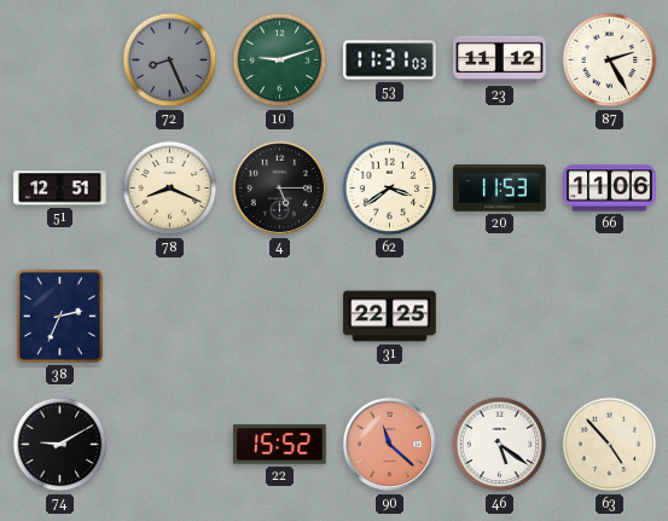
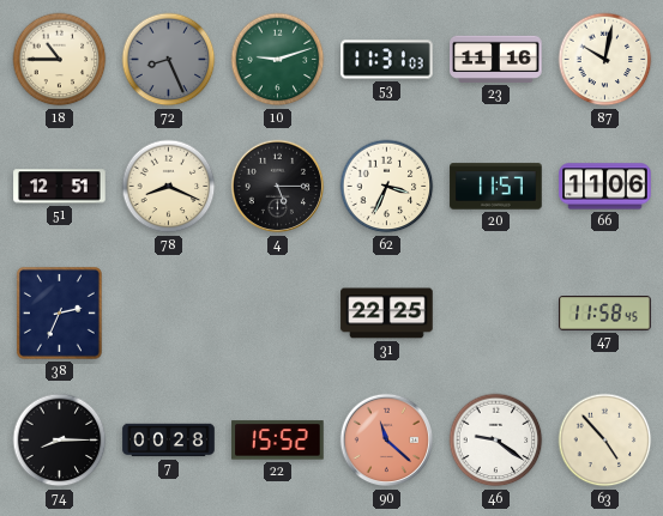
18: none -> 10:45
23: 11:12 -> 11:16
87: 2:25 -> 10:02
62: 3:39 -> 3:34
20: 11:53 -> 11:57
47: none -> 11:58
74: 9:10 -> 8:15
7: none -> 00:28
46: 5:21 -> 9:21
